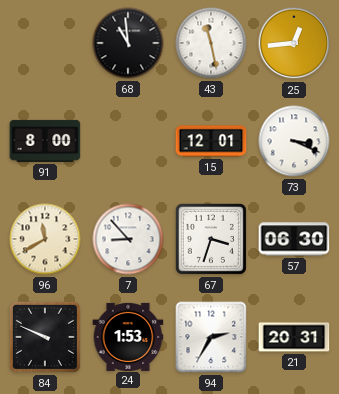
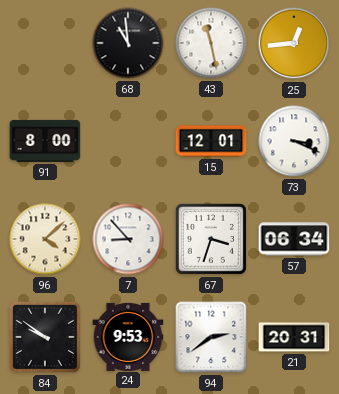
96: 11:40 -> 4:08
57: 06:30 -> 06:34
84: 9:49 -> 9:51
24: 1:53 -> 9:53
94: 2:35 -> 2:39
